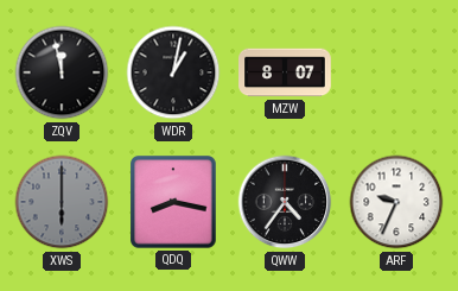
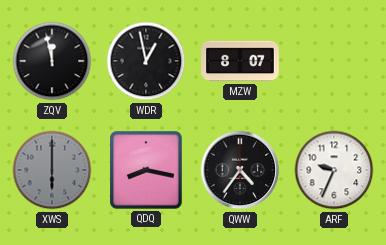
WDR: 1:02 -> 12:58
